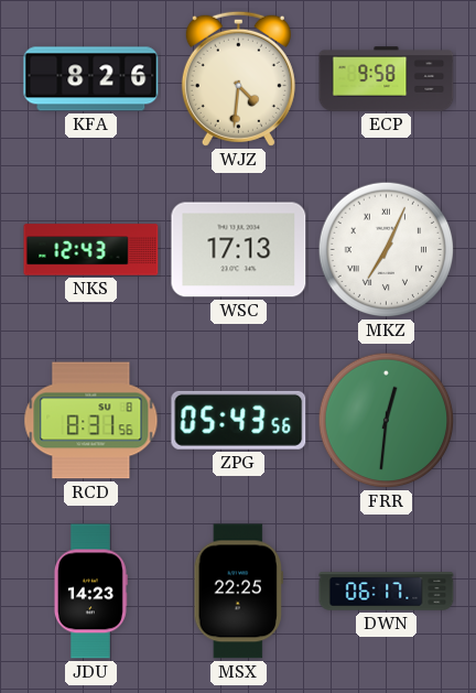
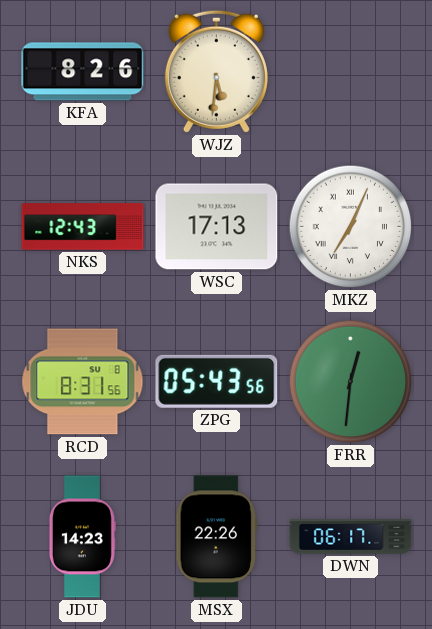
WJZ: 4:31 -> 5:31
ECP: 9:58 -> none
MSX: 22:25 -> 22:26
